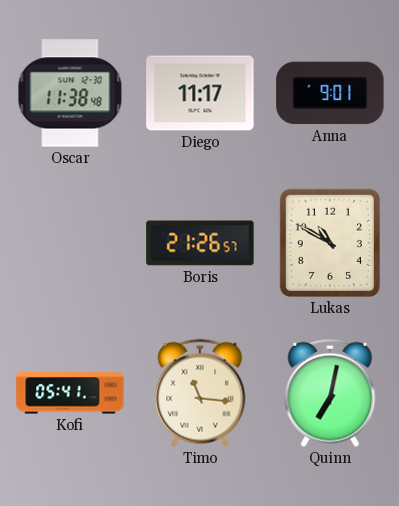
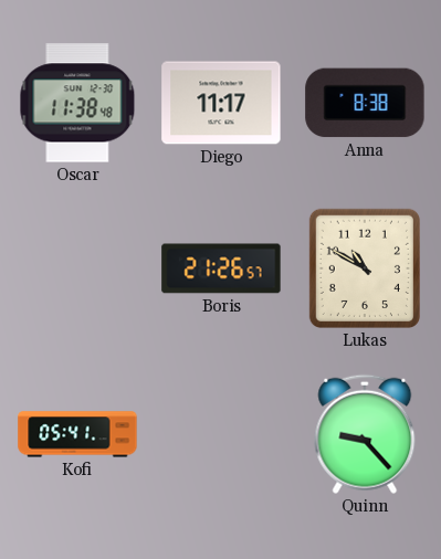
Anna: 9:01 -> 8:38
Timo: 11:16 -> none
Quinn: 7:02 -> 9:23
